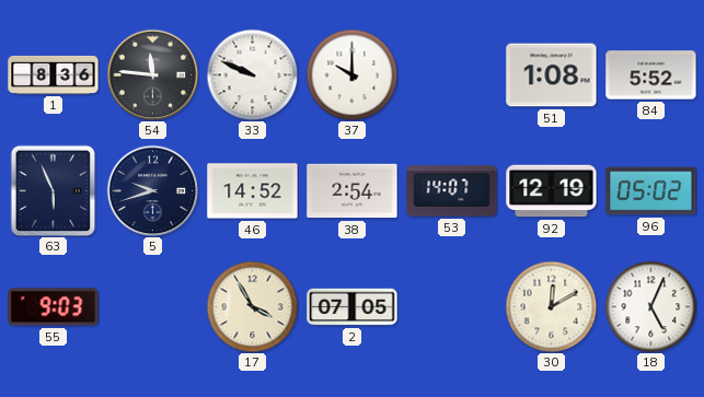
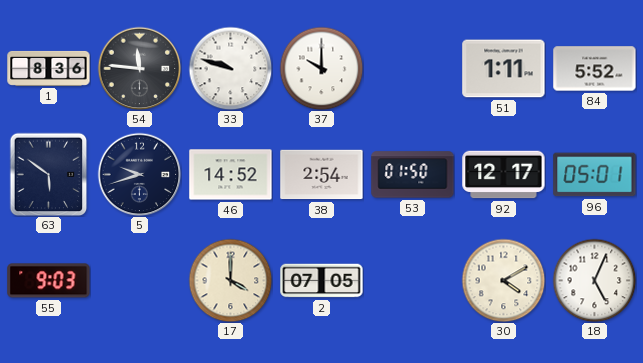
33: 9:49 -> 9:48
51: 1:08 -> 1:11
63: 5:56 -> 5:51
53: 14:07 -> 01:50
92: 12:19 -> 12:17
96: 05:02 -> 05:01
17: 3:55 -> 4:00
30: 12:10 -> 4:10
